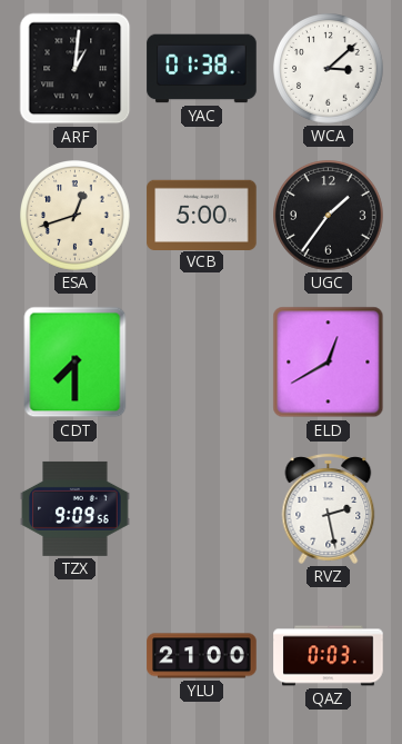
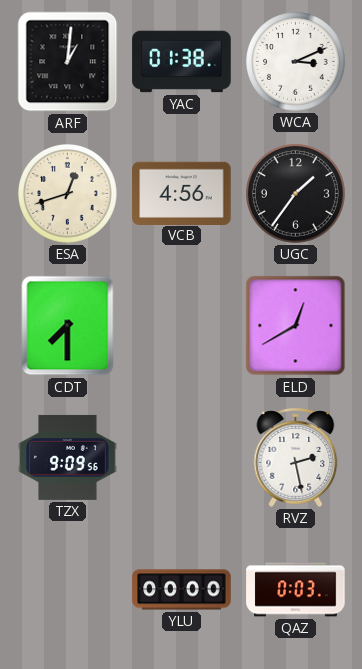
WCA: 3:08 -> 3:11
VCB: 5:00 -> 4:56
YLU: 21:00 -> 00:00
